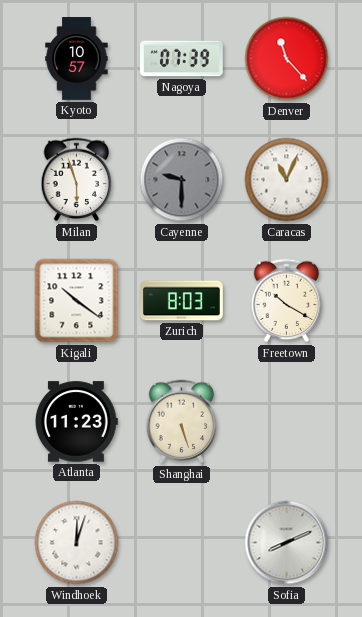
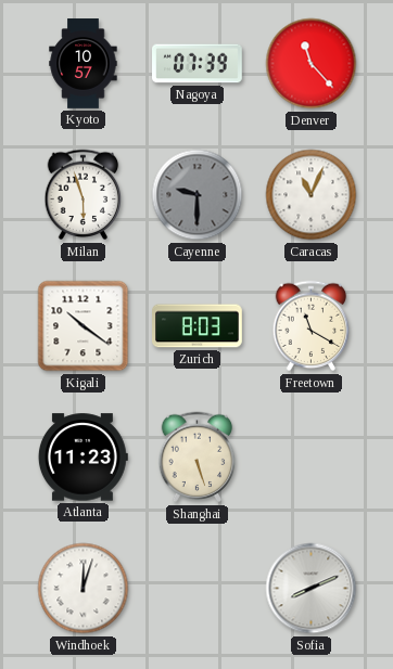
Freetown: 10:20 -> 11:20
